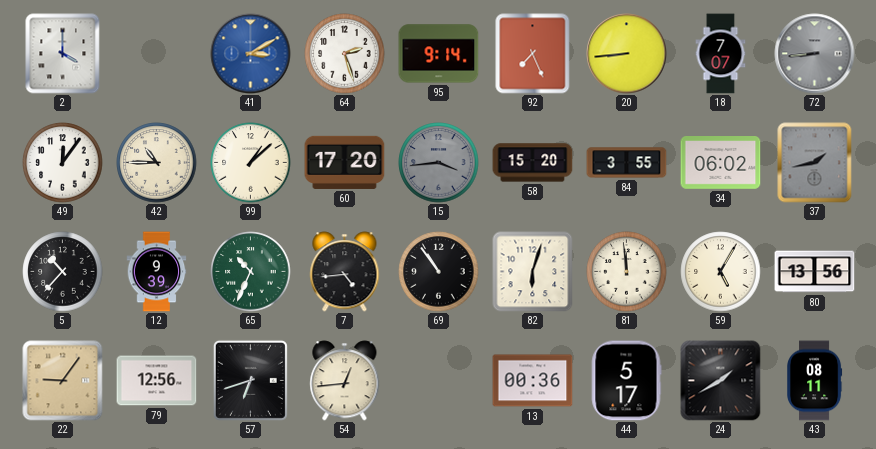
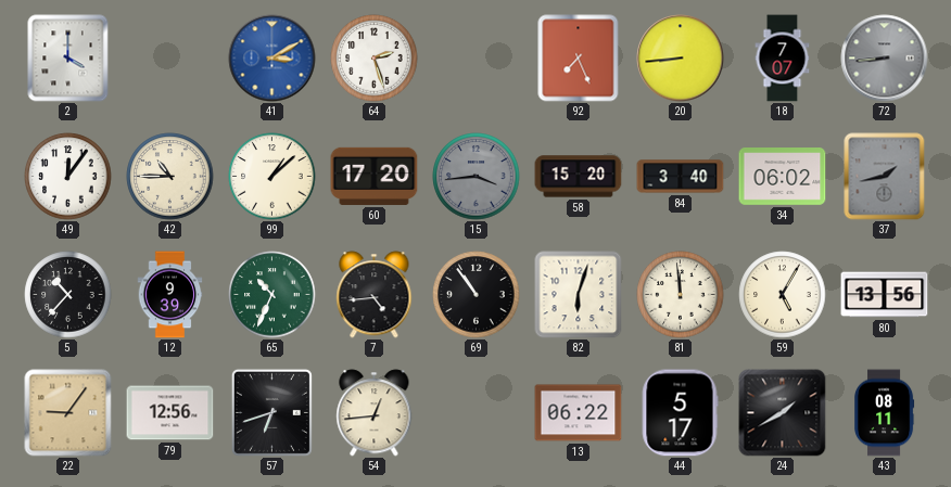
95: 9:14 -> none
84: 3:55 -> 3:40
13: 00:36 -> 06:22
